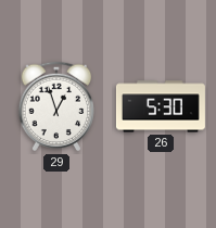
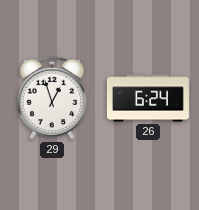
26: 5:30 -> 6:24
